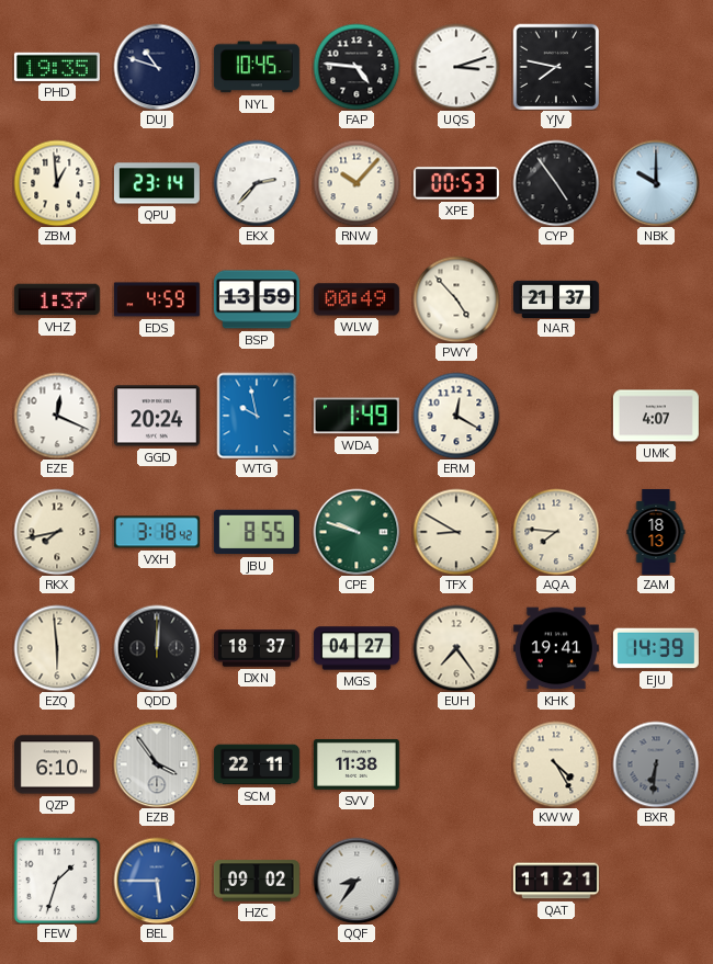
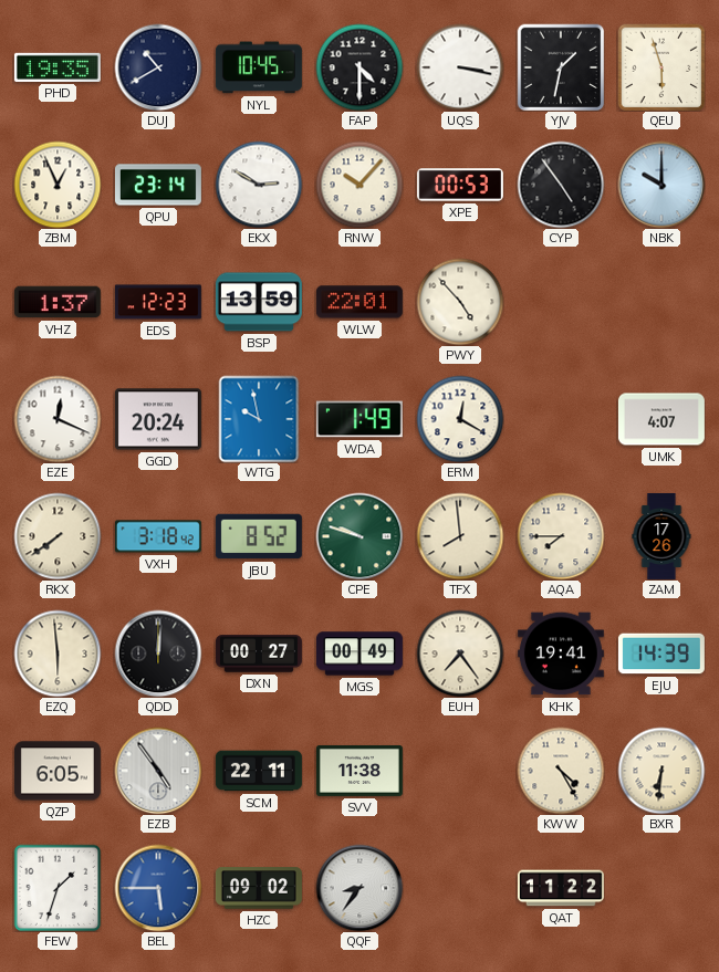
DUJ: 10:48 -> 10:40
FAP: 4:46 -> 4:30
UQS: 3:12 -> 3:17
YJV: 7:47 -> 1:32
QEU: none -> 5:57
ZBM: 12:59 -> 12:56
EKX: 2:37 -> 2:50
EDS: 4:59 -> 12:23
WLW: 00:49 -> 22:01
NAR: 21:37 -> none
RKX: 7:43 -> 7:39
JBU: 8:55 -> 8:52
TFX: 8:50 -> 7:59
AQA: 7:46 -> 7:45
ZAM: 18:13 -> 17:26
DXN: 18:37 -> 00:27
MGS: 04:27 -> 00:49
QZP: 6:10 -> 6:05
EZB: 3:54 -> 4:54
BXR dial: grey -> cream
QAT: 11:21 -> 11:22
